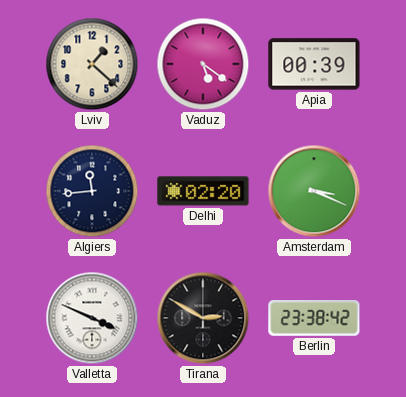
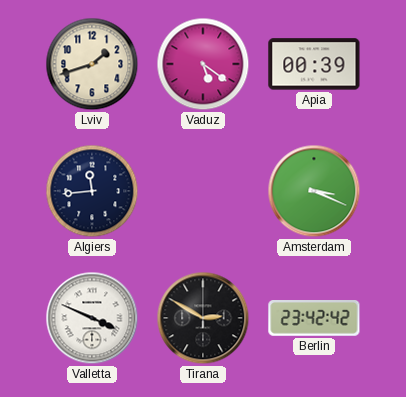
Lviv: 1:22 -> 1:42
Delhi: 02:20 -> none
Berlin: 23:38 -> 23:42
